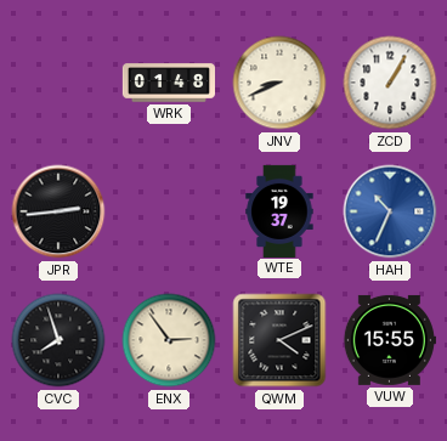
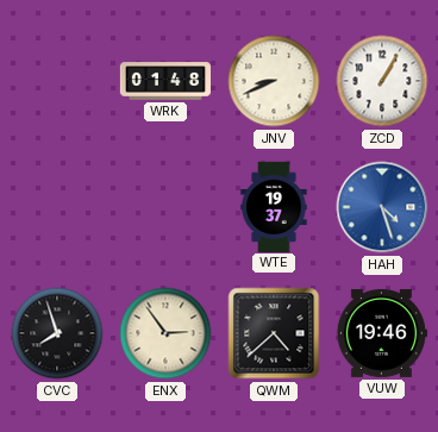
JPR: 2:44 -> none
HAH: 10:34 -> 4:27
QWM: 4:11 -> 4:38
VUW: 15:55 -> 19:46
